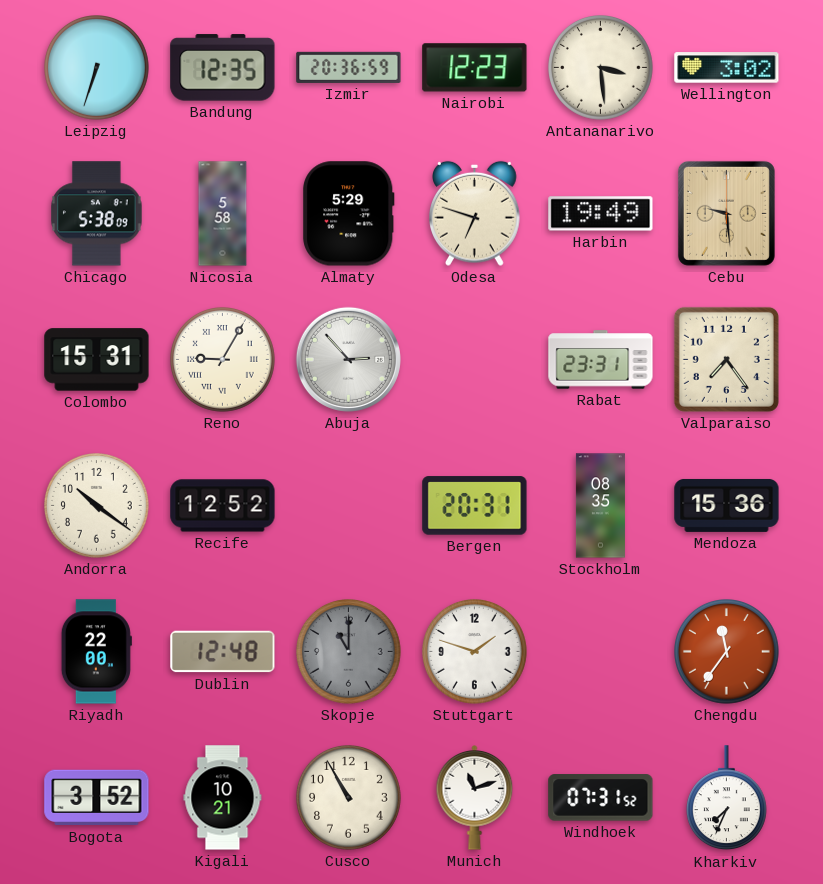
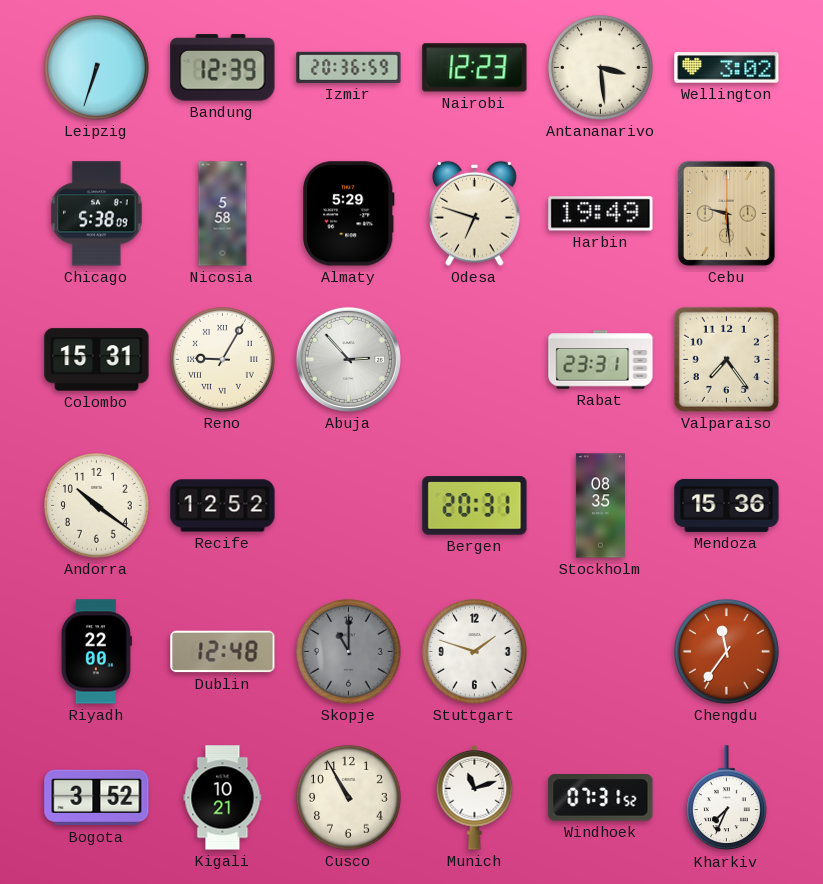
Bandung: 12:35 -> 12:39
